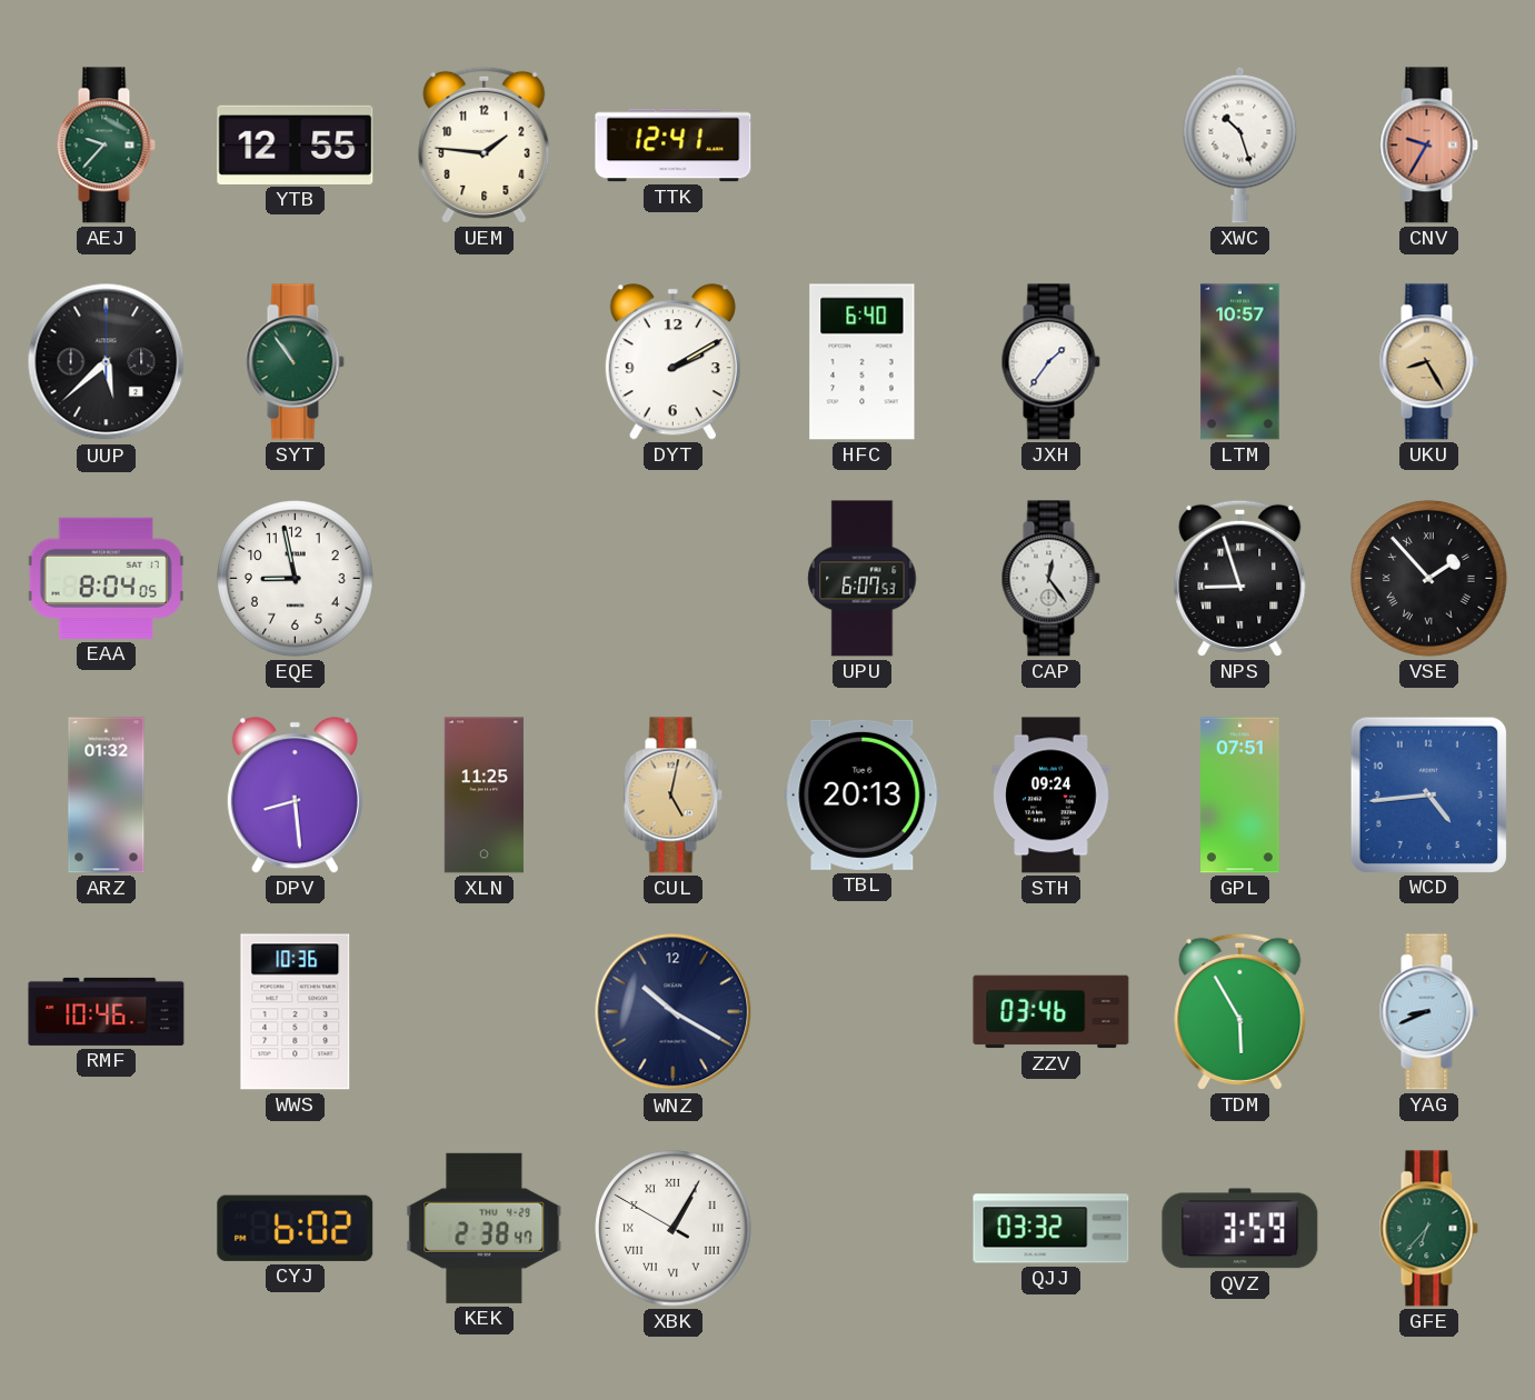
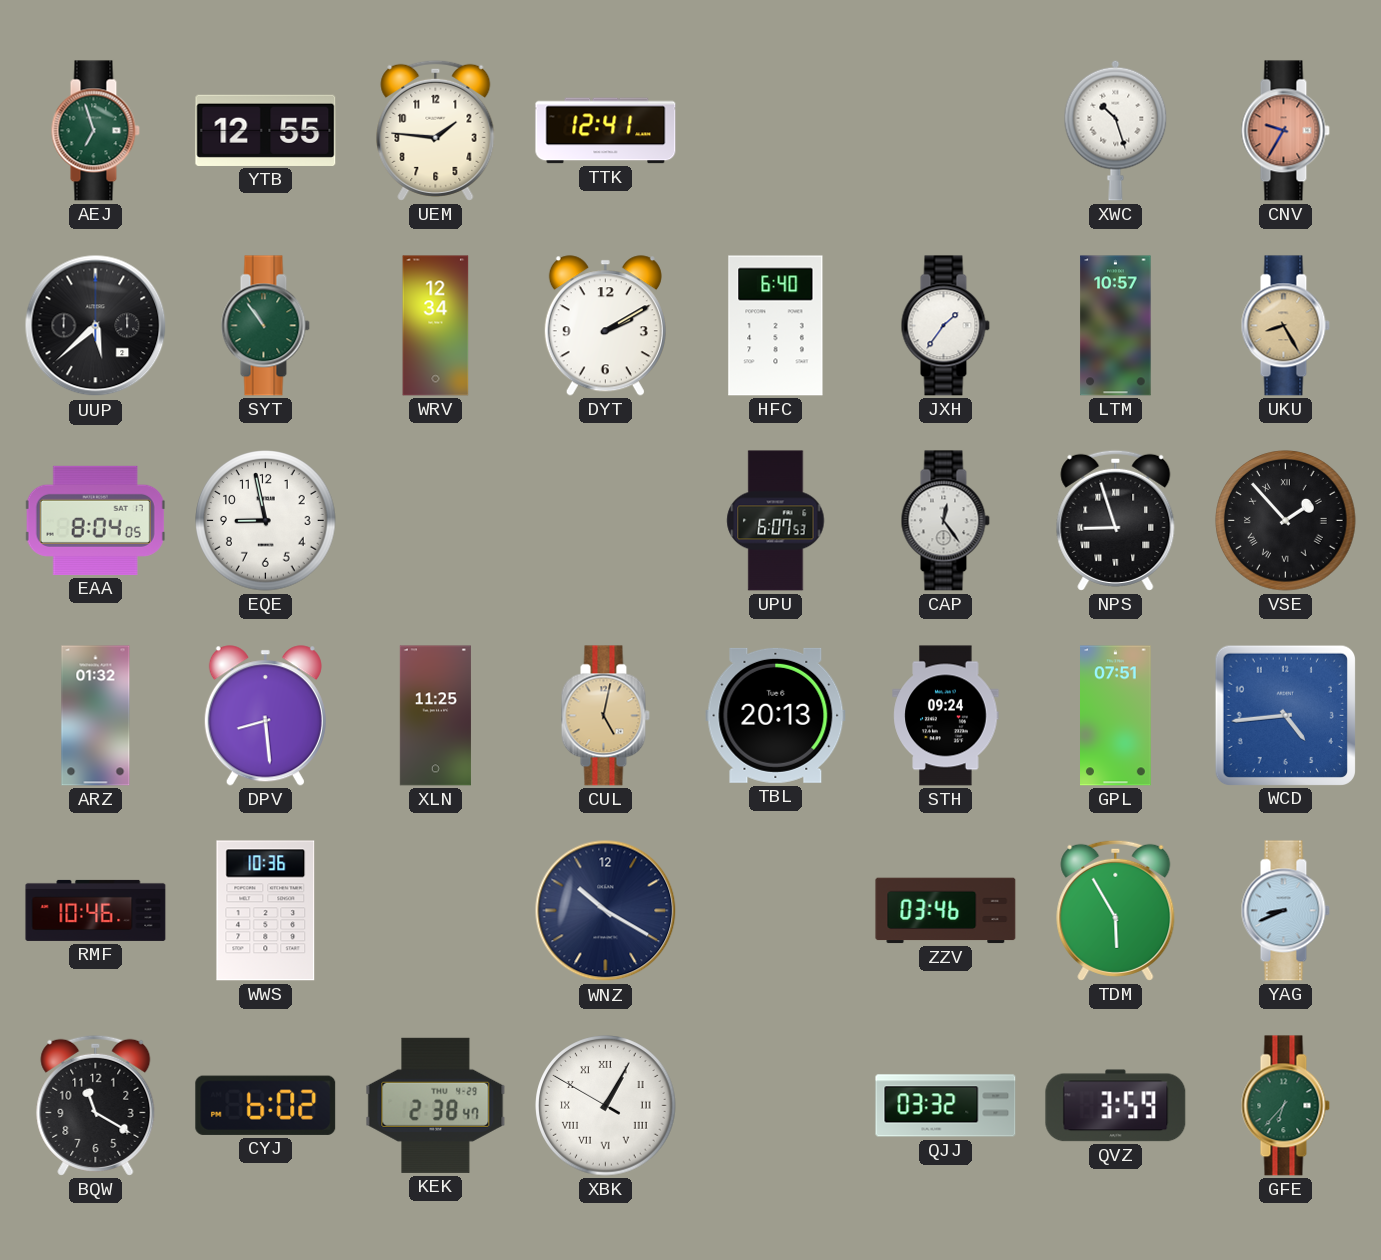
AEJ: 9:37 -> 6:57
WRV: none -> 12:34
BQW: none -> 11:20
